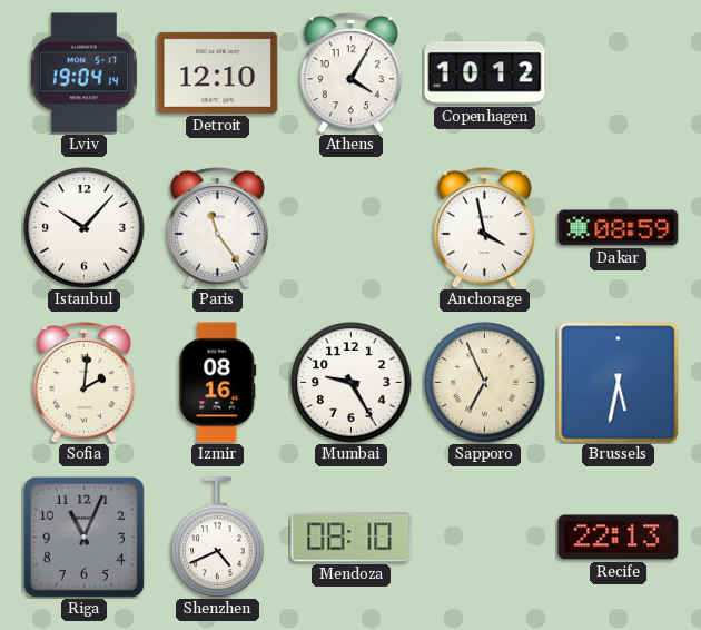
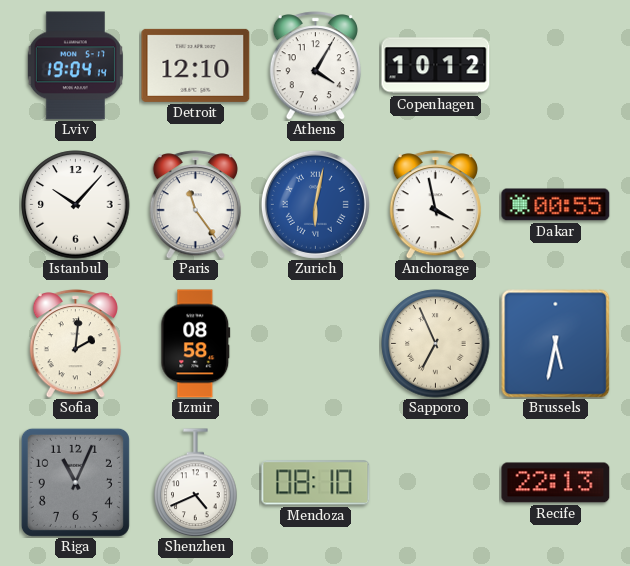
Zurich: none -> 6:02
Dakar: 08:59 -> 00:55
Izmir: 08:16 -> 08:58
Mumbai: 9:25 -> none
